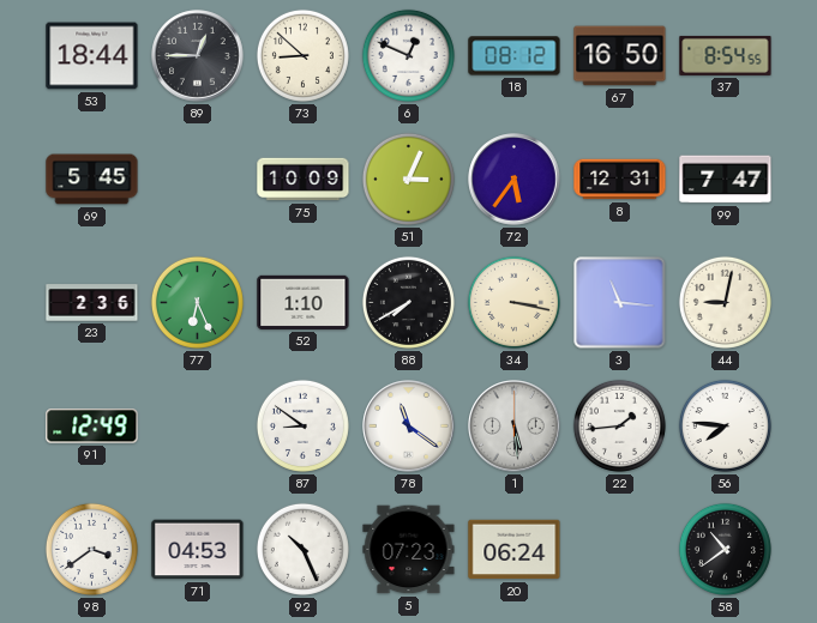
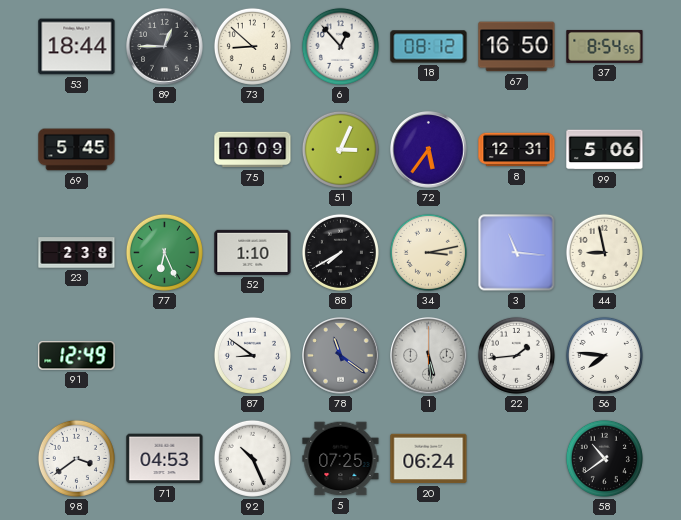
6: 12:49 -> 12:53
99: 7:47 -> 5:06
23: 2:36 -> 2:38
34: 3:17 -> 3:13
44: 9:02 -> 8:58
78 dial: white -> grey
5: 07:23 -> 07:25
